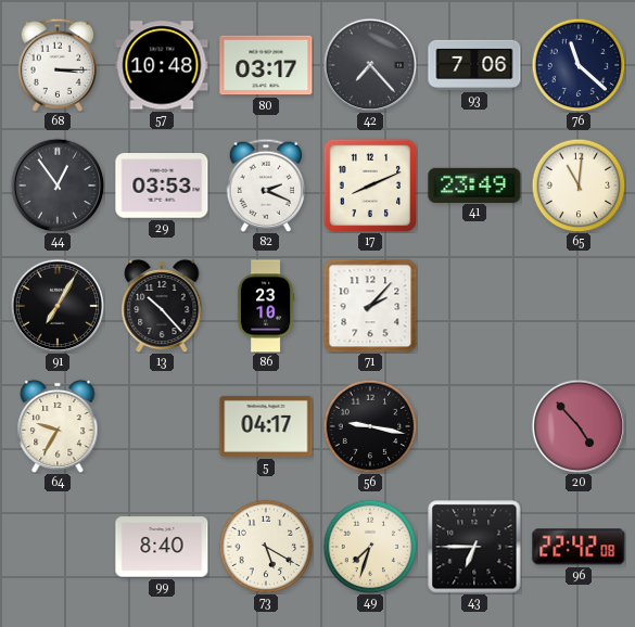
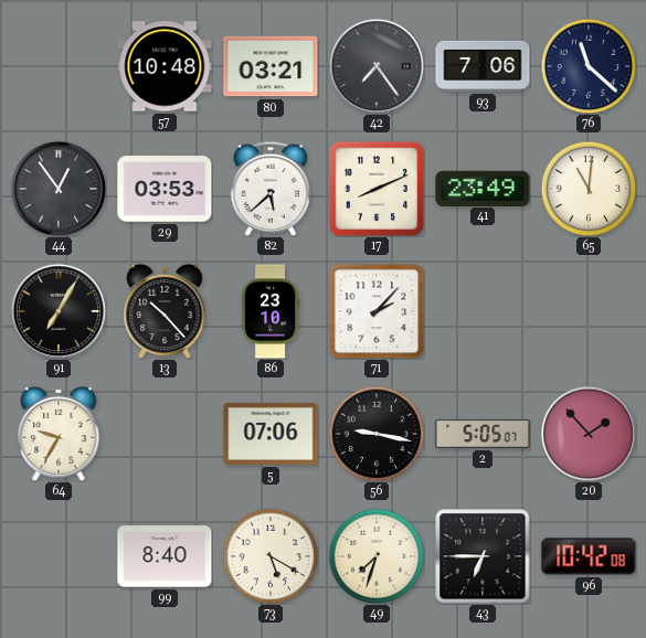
68: 3:15 -> none
80: 03:17 -> 03:21
42: 7:23 -> 7:24
82: 2:19 -> 5:38
5: 04:17 -> 07:06
2: none -> 5:05
20: 4:53 -> 1:53
96: 22:42 -> 10:42
